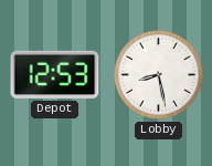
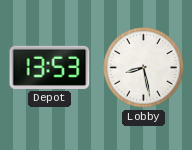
Depot: 12:53 -> 13:53
